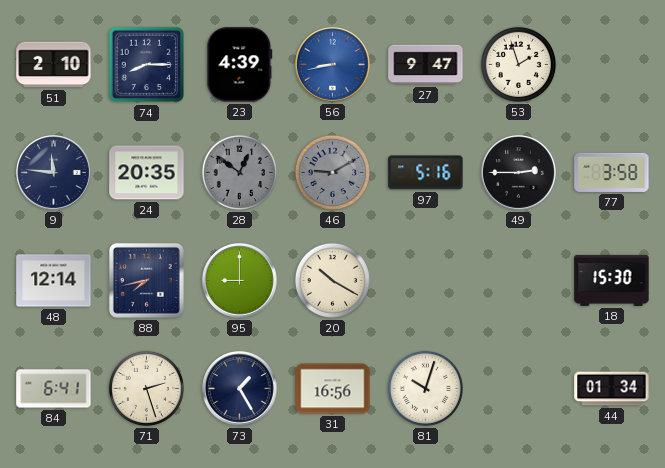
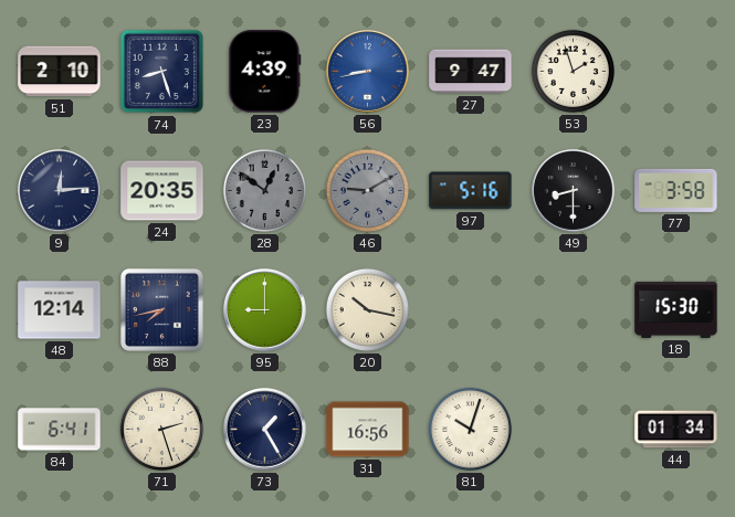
74: 8:15 -> 8:27
9: 11:46 -> 12:14
49: 2:45 -> 8:30
20: 10:20 -> 10:17
